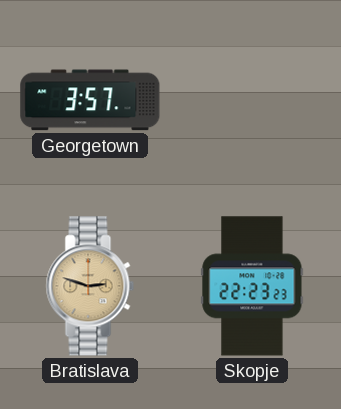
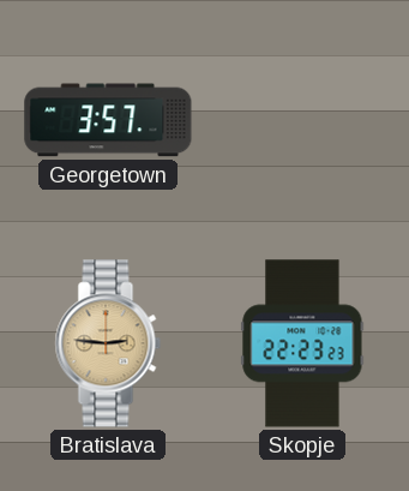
Bratislava: 2:48 -> 2:46
